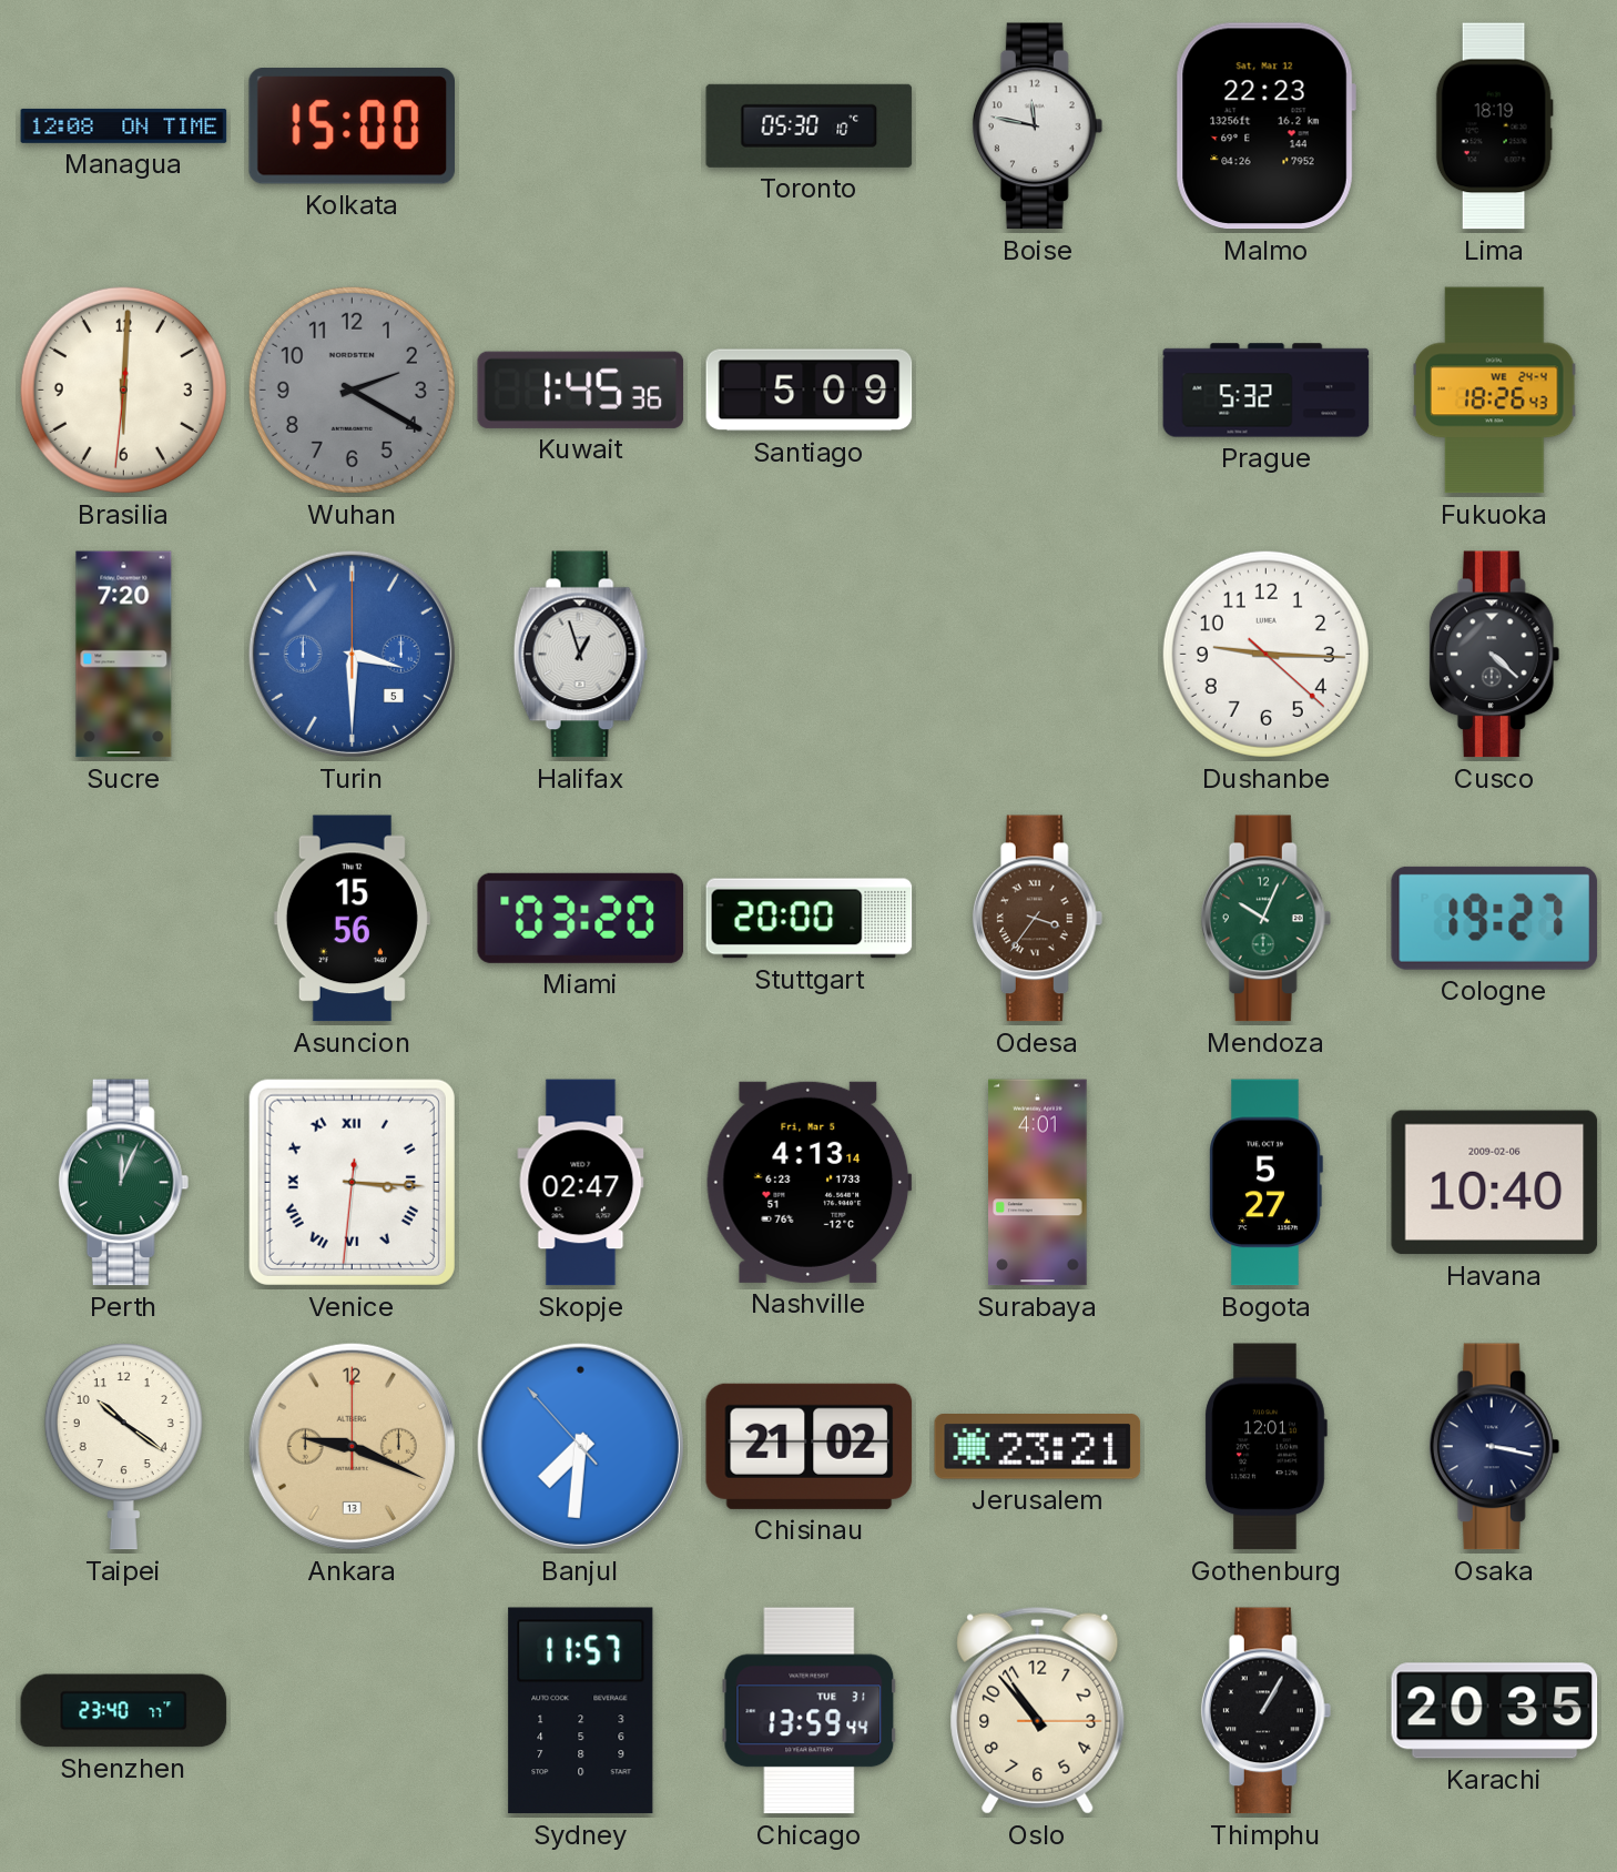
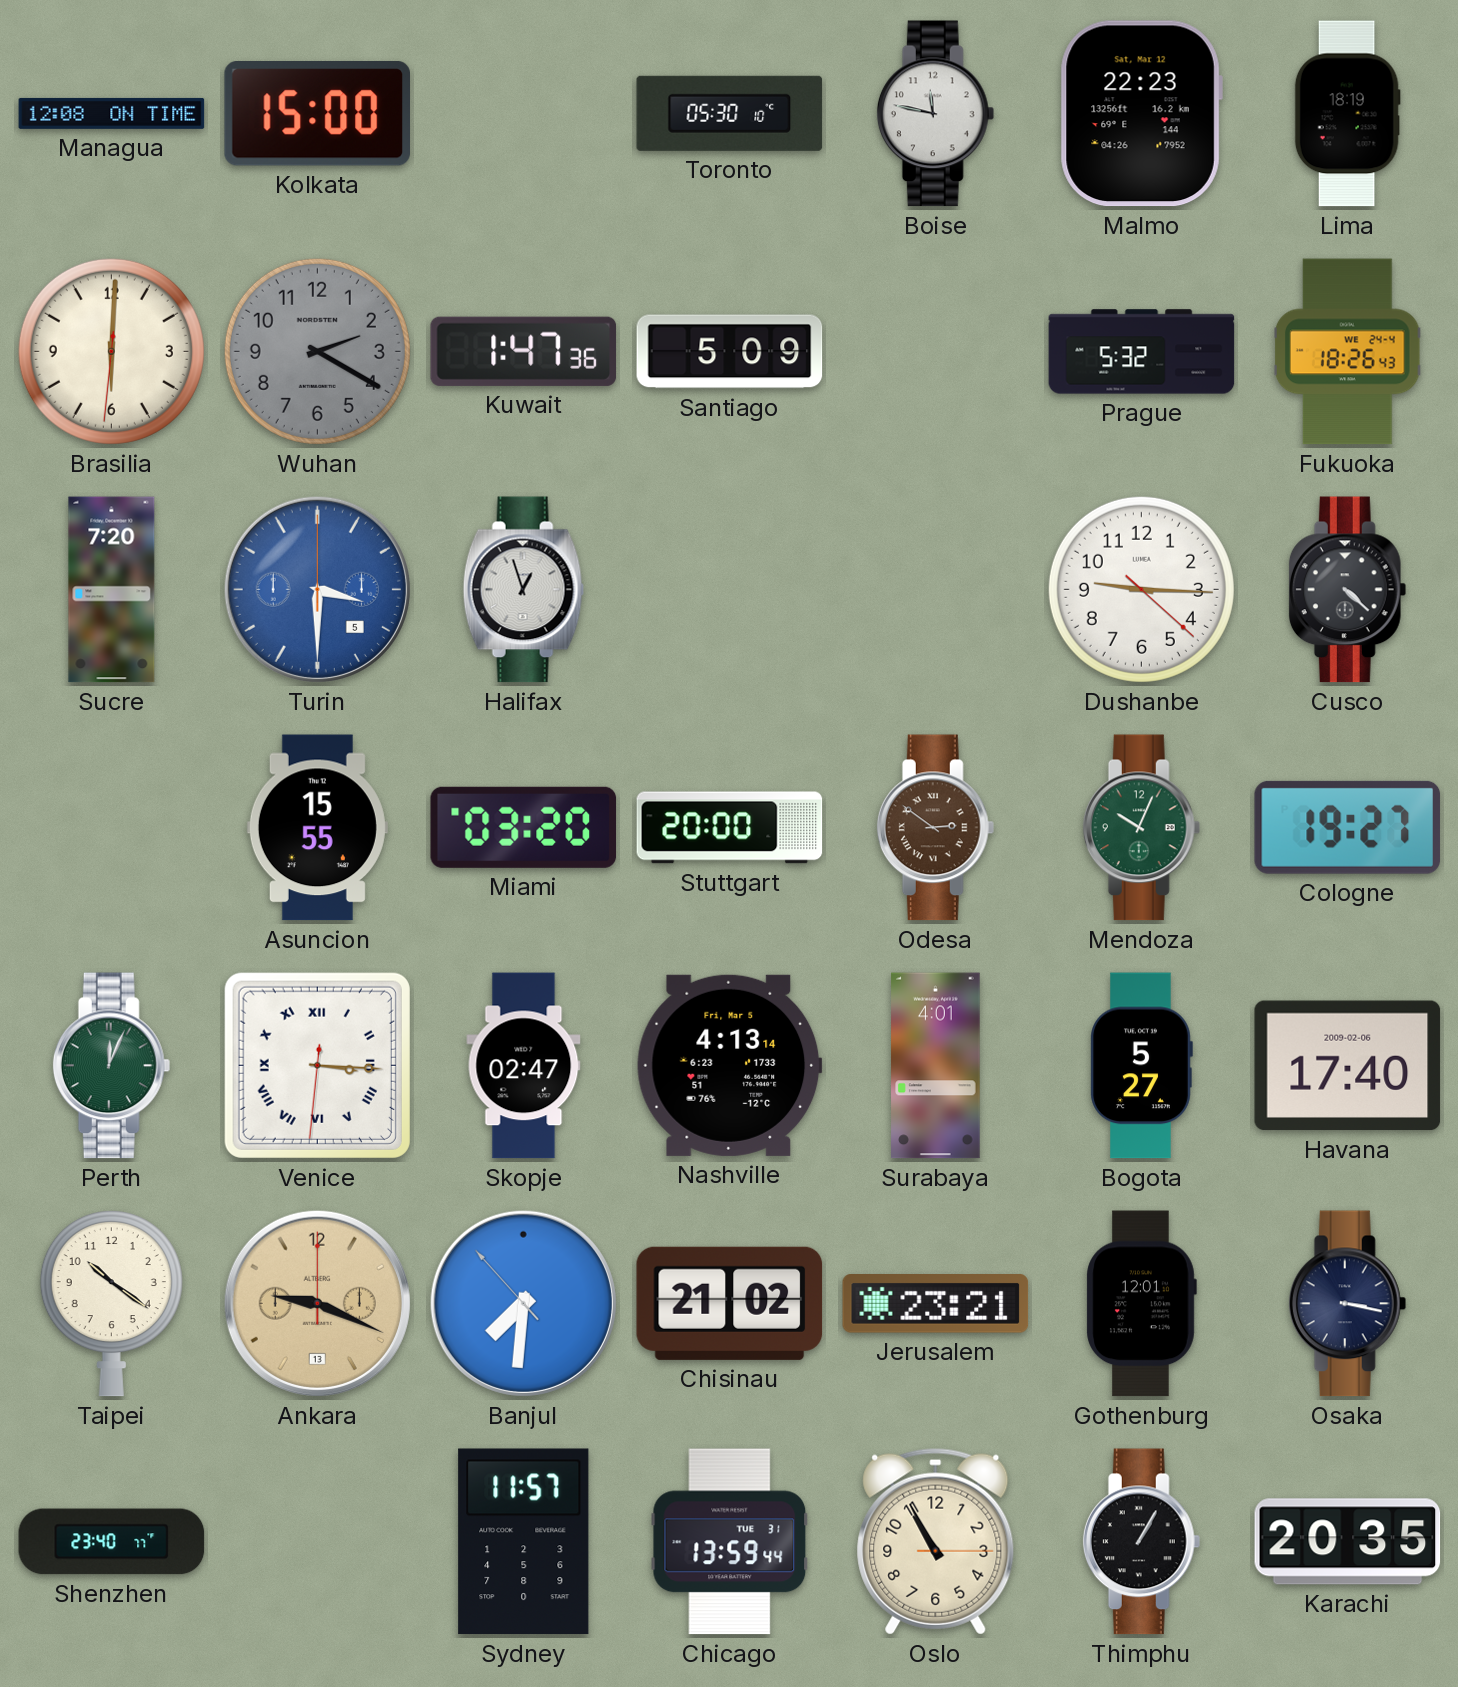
Kuwait: 1:45 -> 1:47
Asuncion: 15:56 -> 15:55
Odesa: 3:36 -> 2:51
Havana: 10:40 -> 17:40
Oslo: 10:53 -> 10:55
